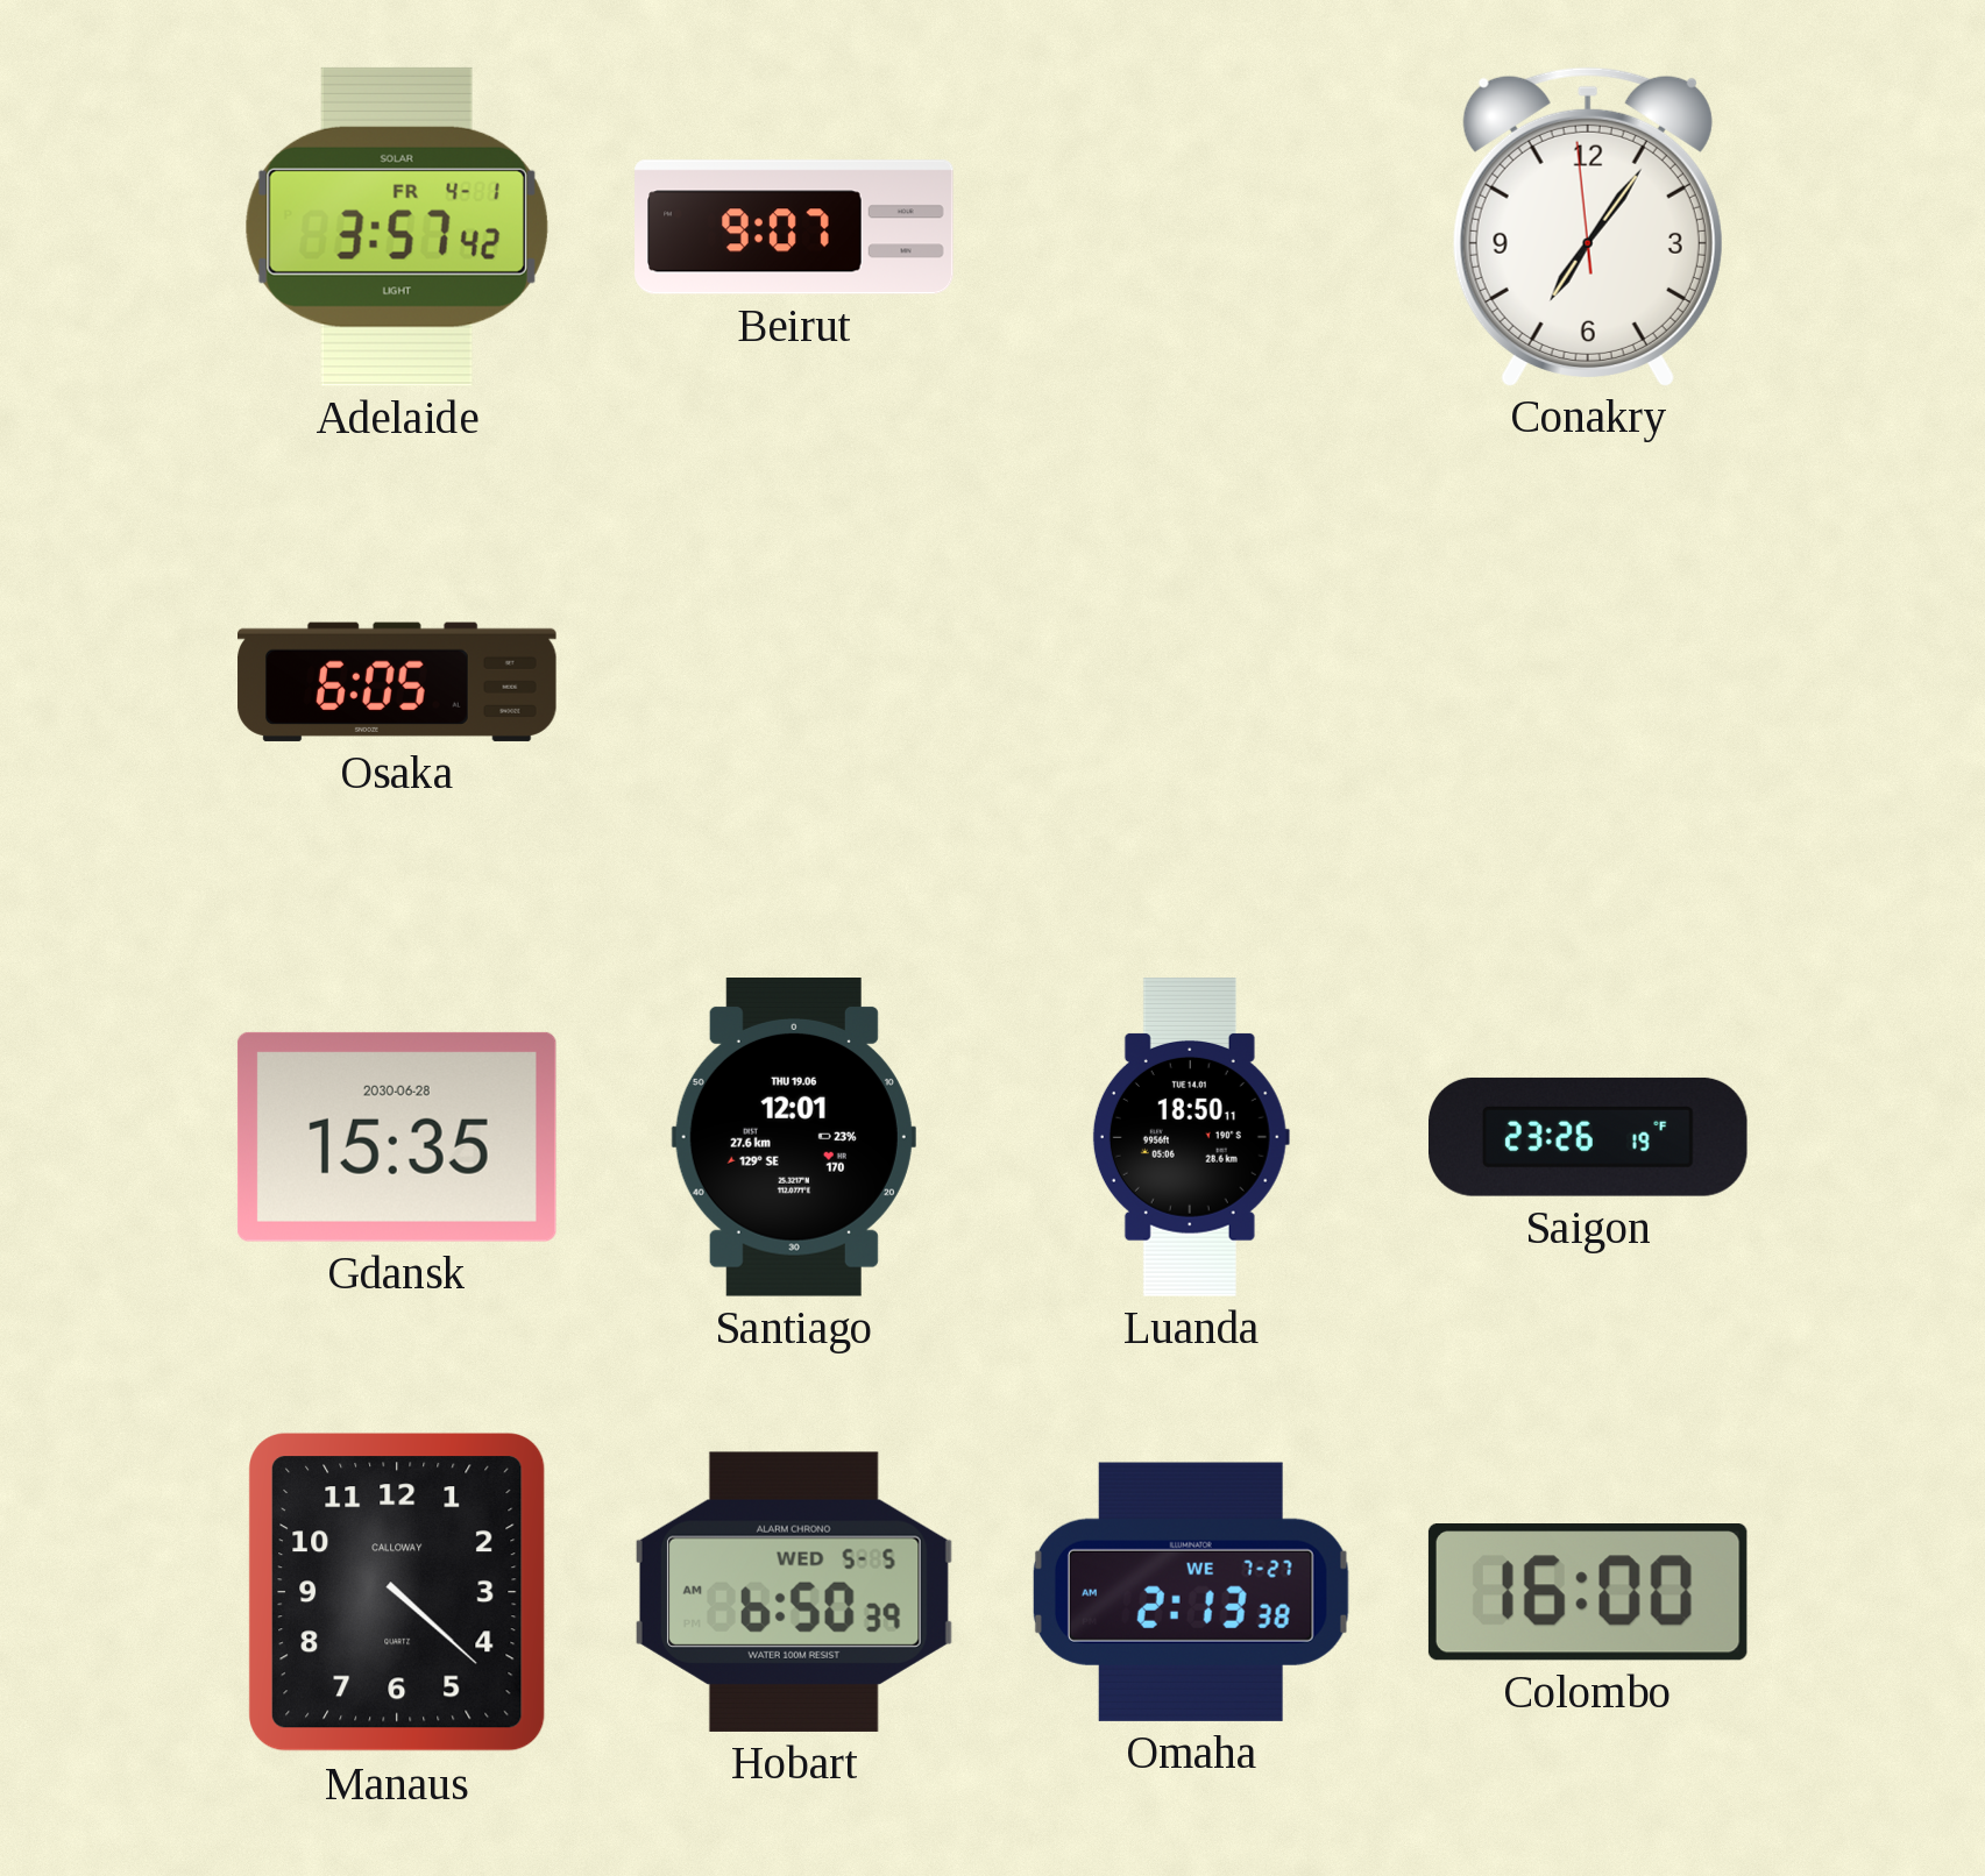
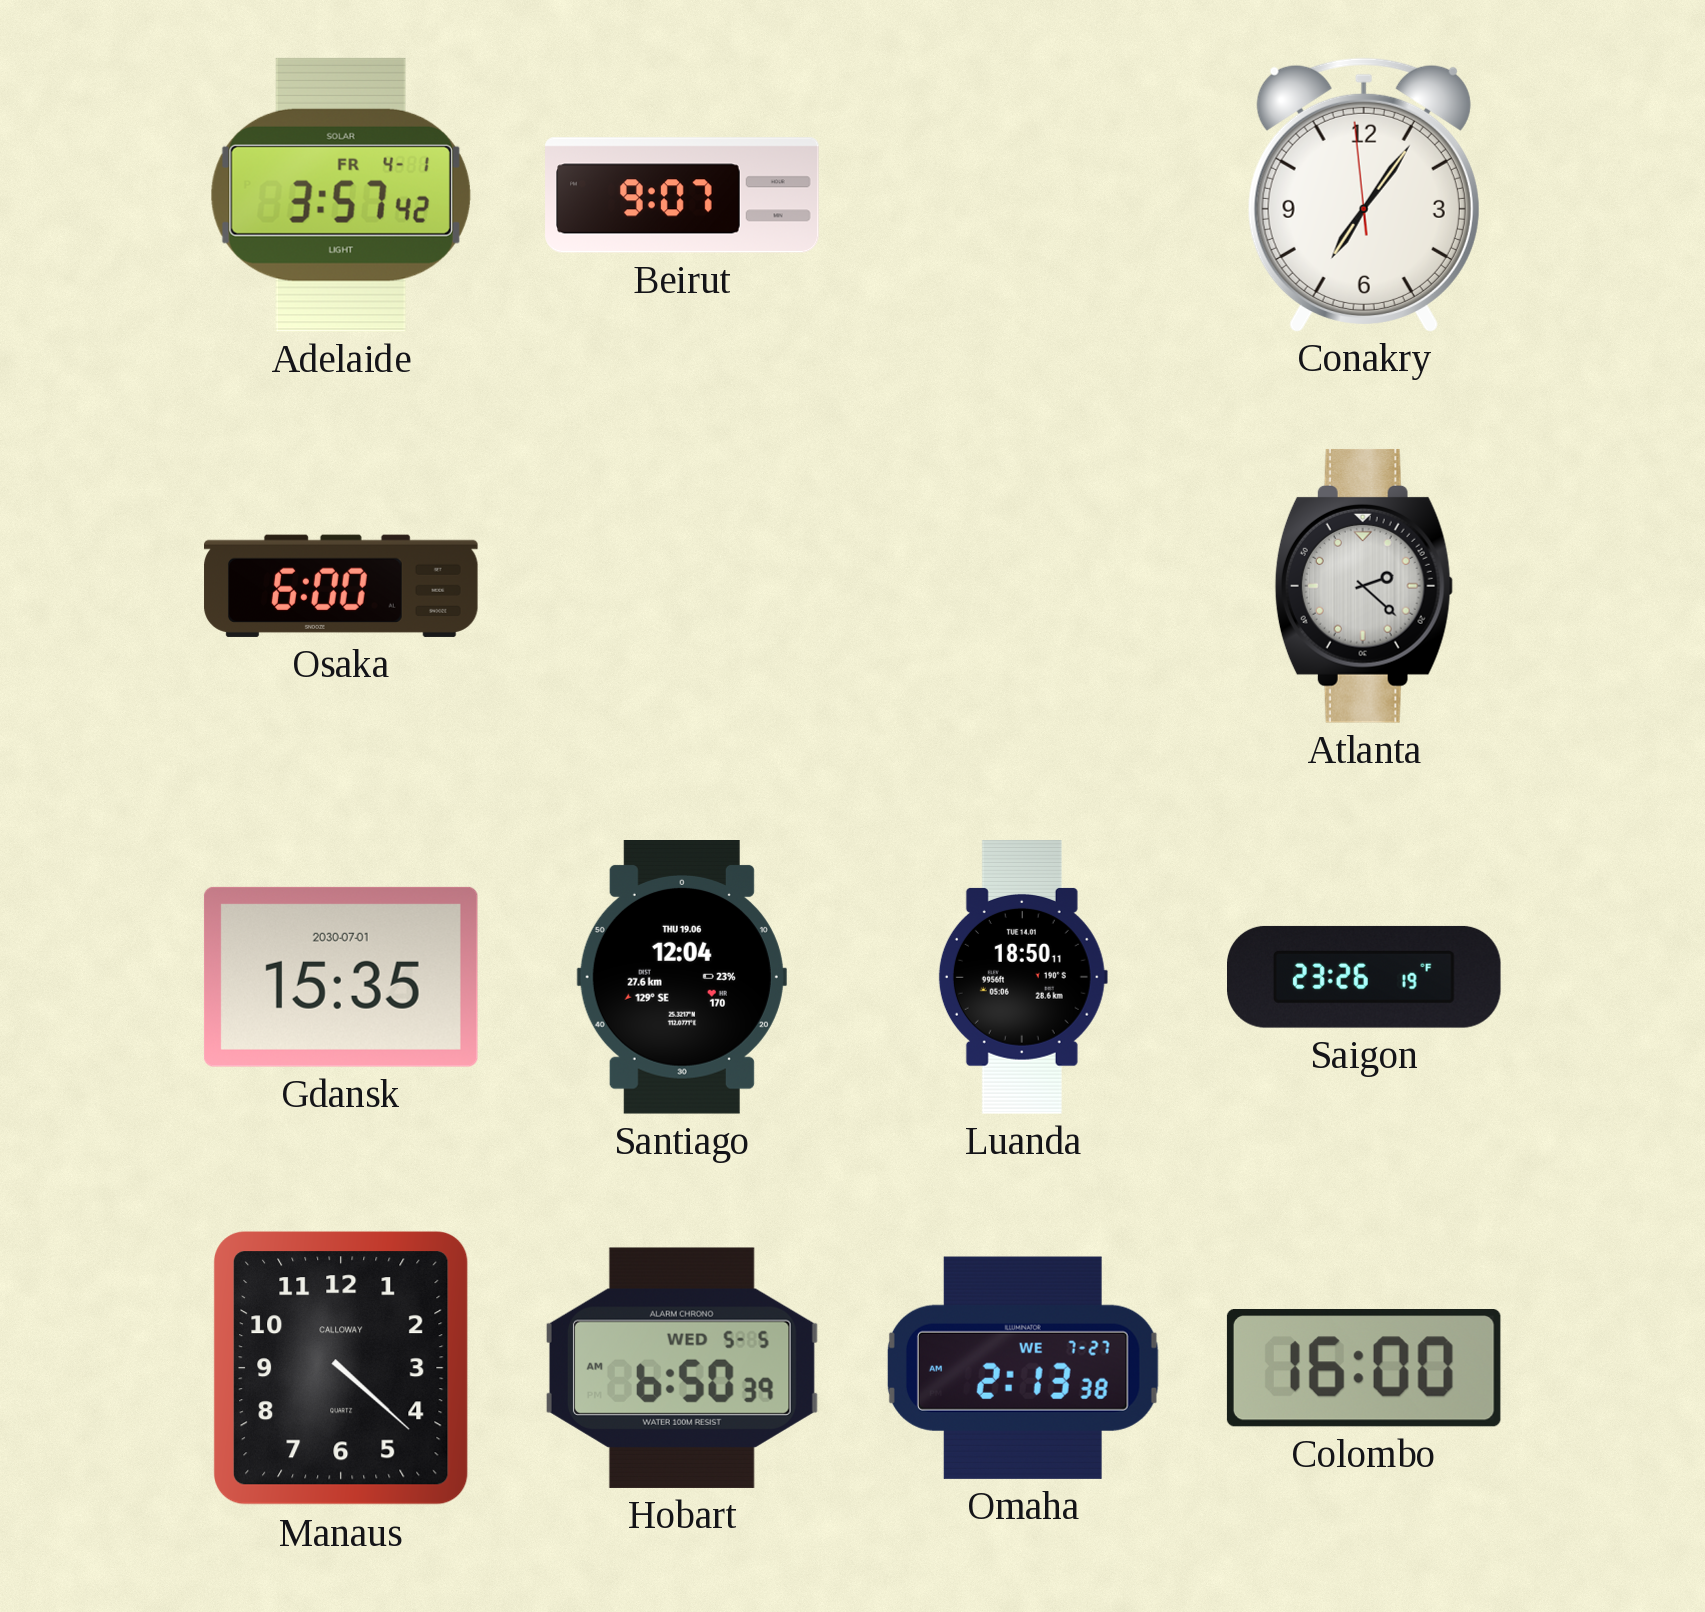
Osaka: 6:05 -> 6:00
Atlanta: none -> 2:22
Gdansk date: 2030-06-28 -> 2030-07-01
Santiago: 12:01 -> 12:04
